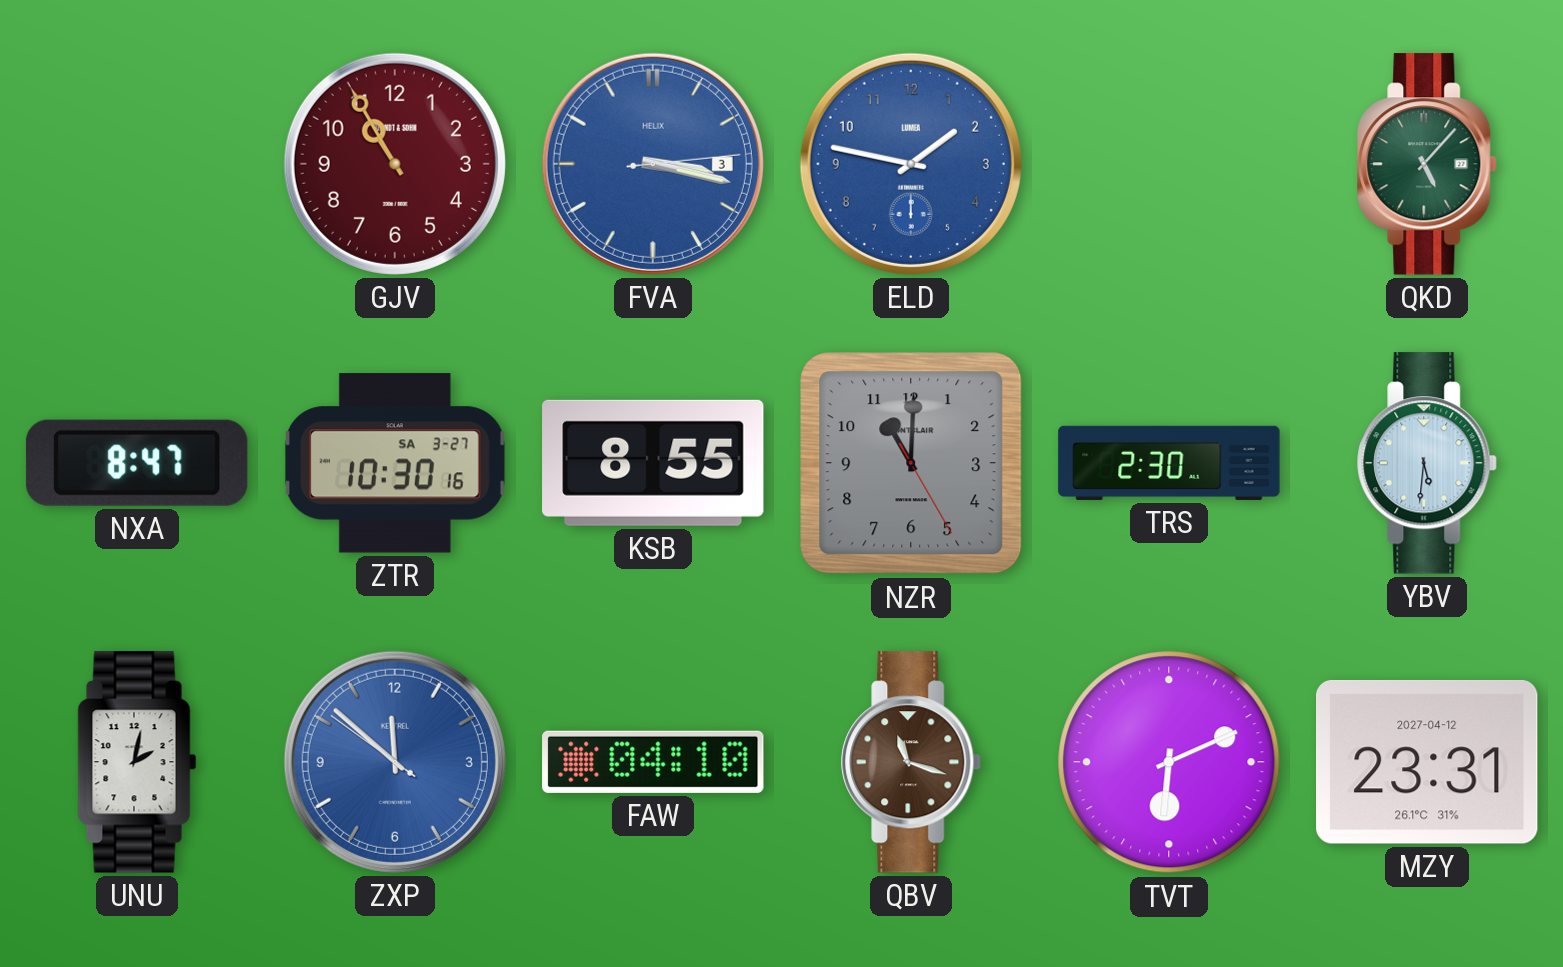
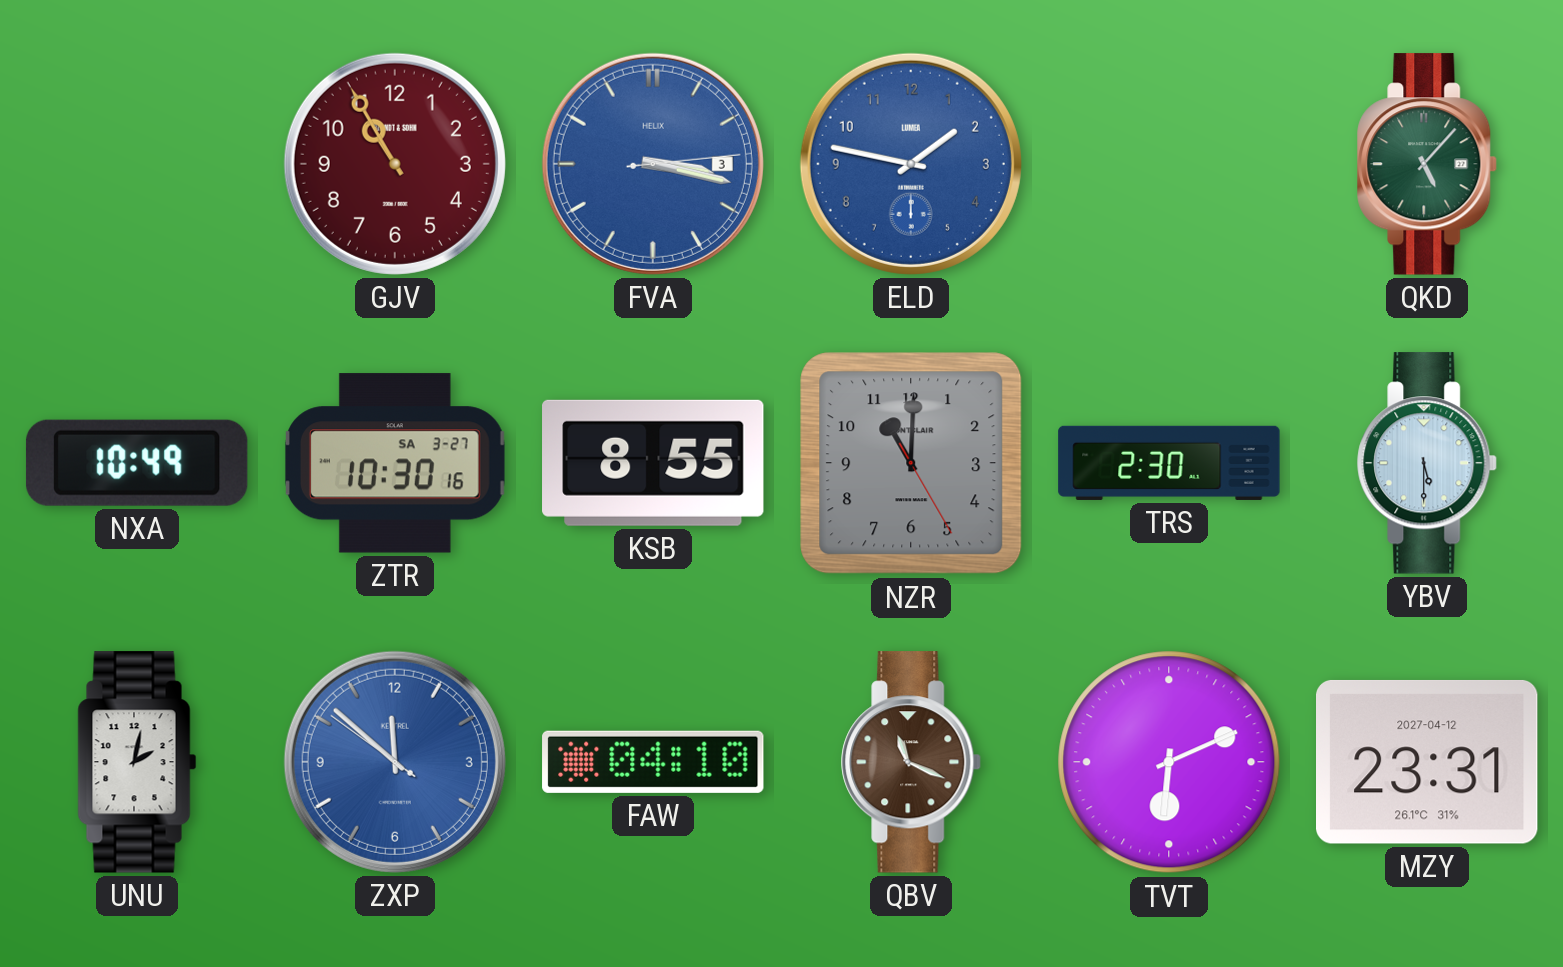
NXA: 8:47 -> 10:49
YBV: 5:31 -> 5:30
QBV: 11:18 -> 11:19
